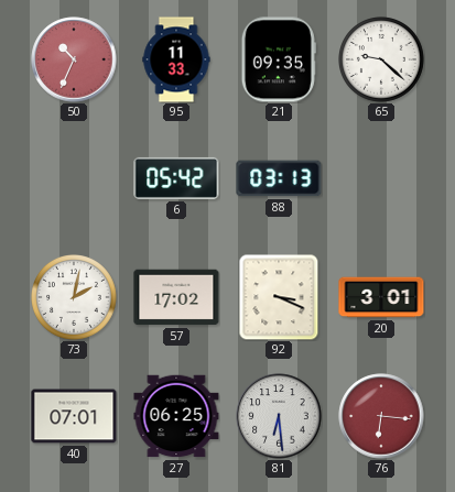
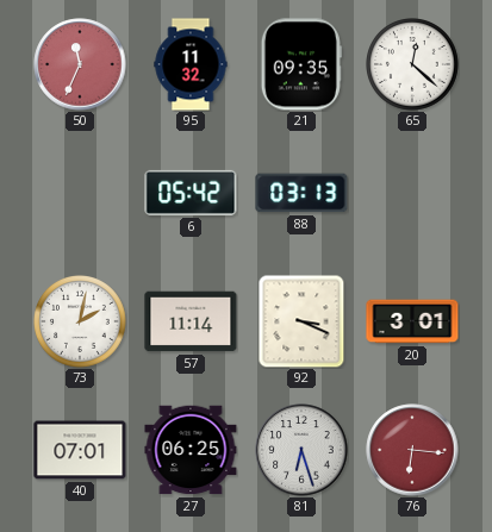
50: 10:34 -> 11:34
95: 11:33 -> 11:32
65: 9:22 -> 12:22
57: 17:02 -> 11:14
81: 6:29 -> 6:27
